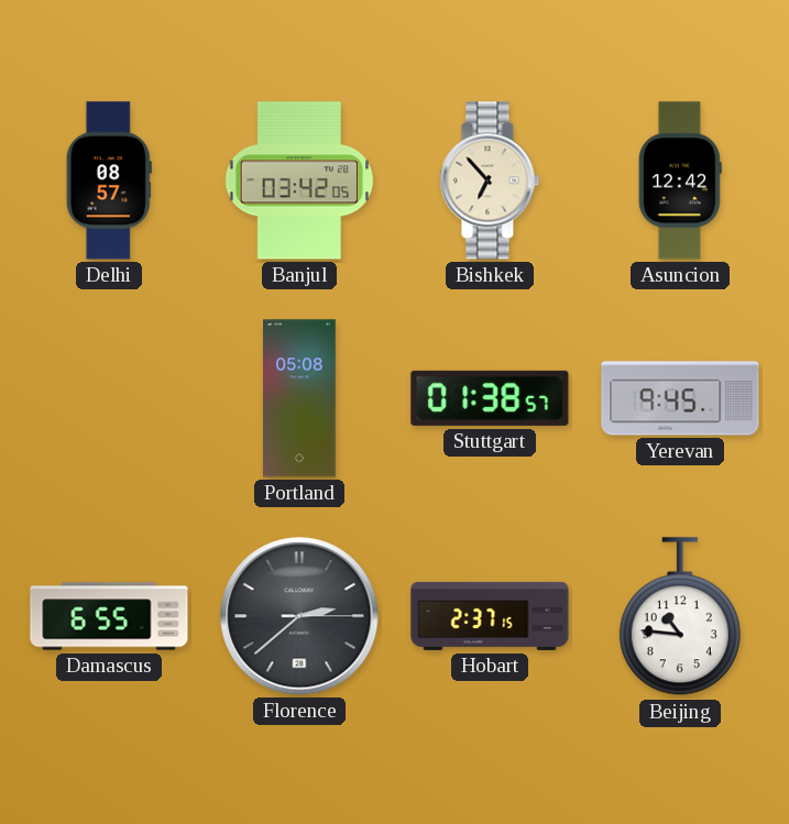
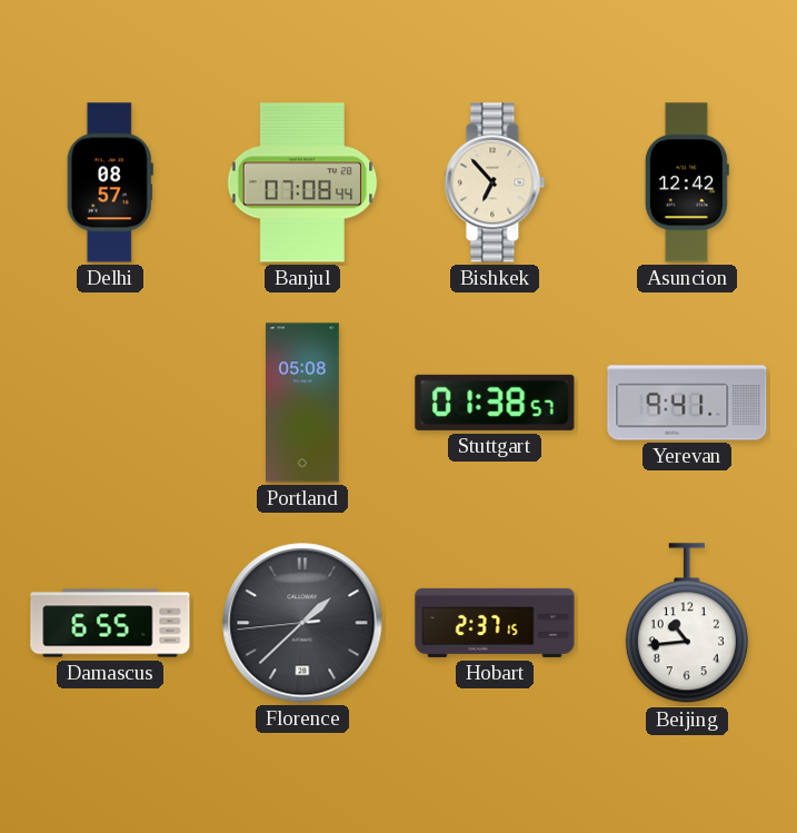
Banjul: 03:42 -> 07:08
Yerevan: 9:45 -> 9:41
Florence: 2:38 -> 1:37
Beijing: 10:46 -> 10:44
